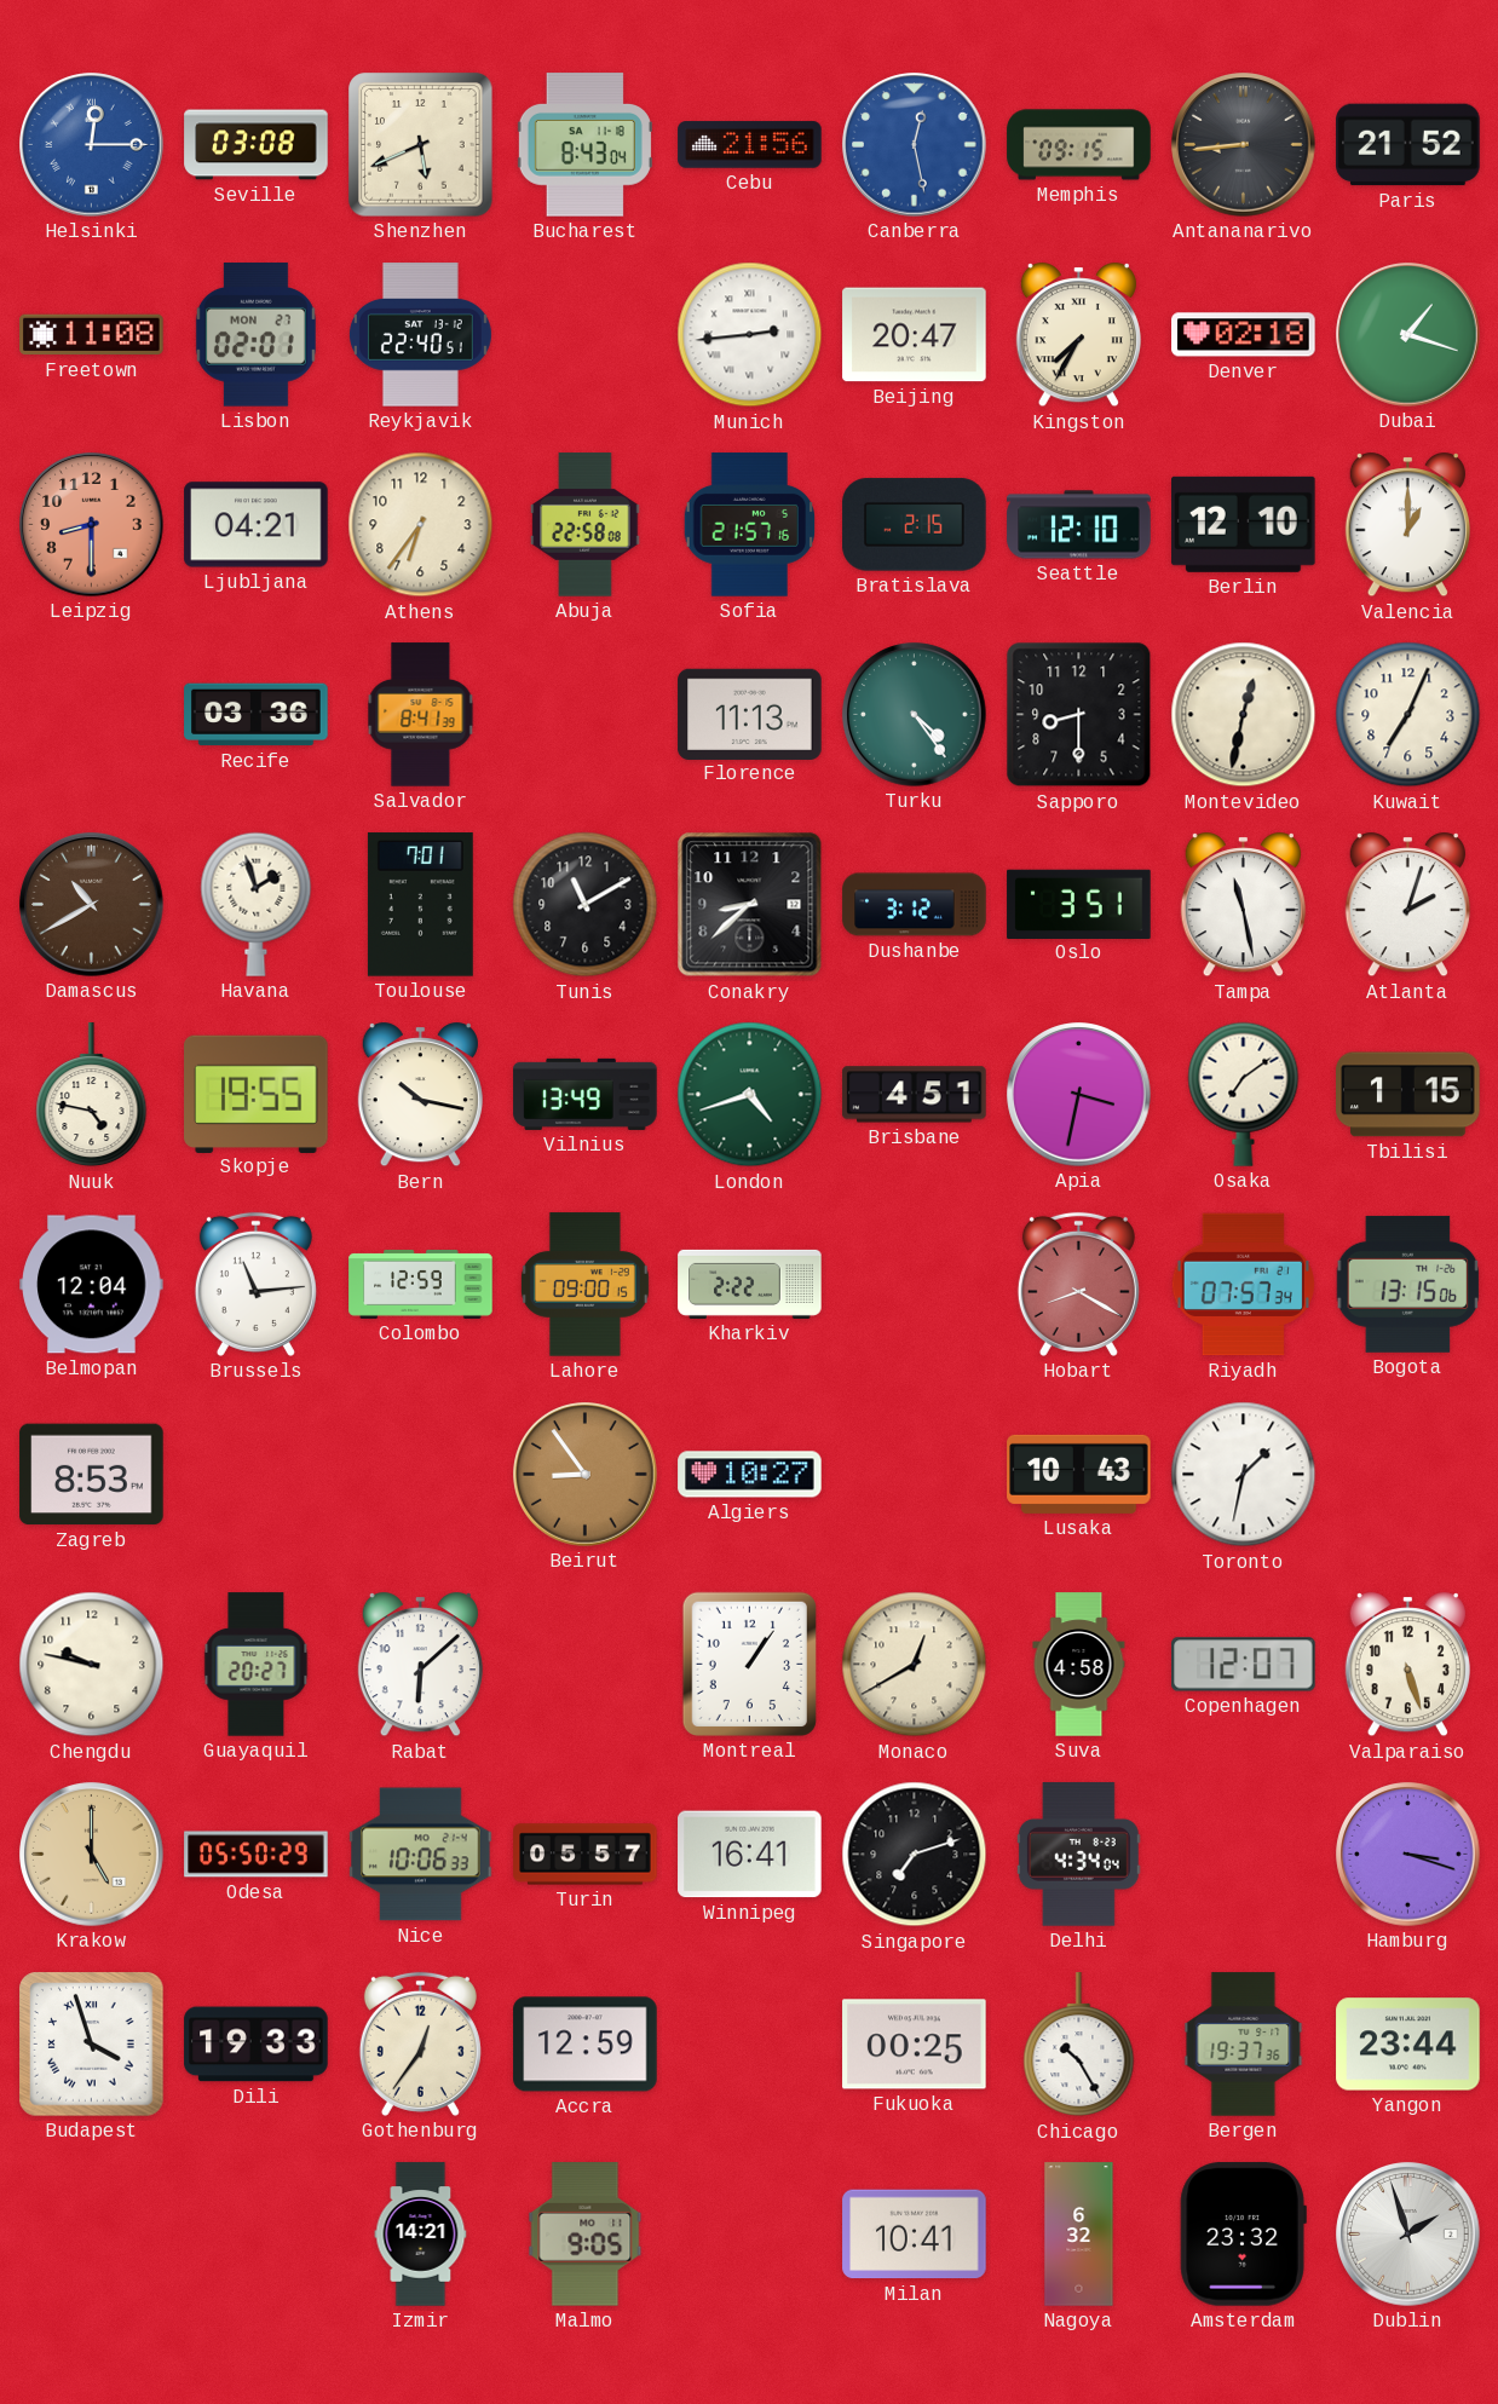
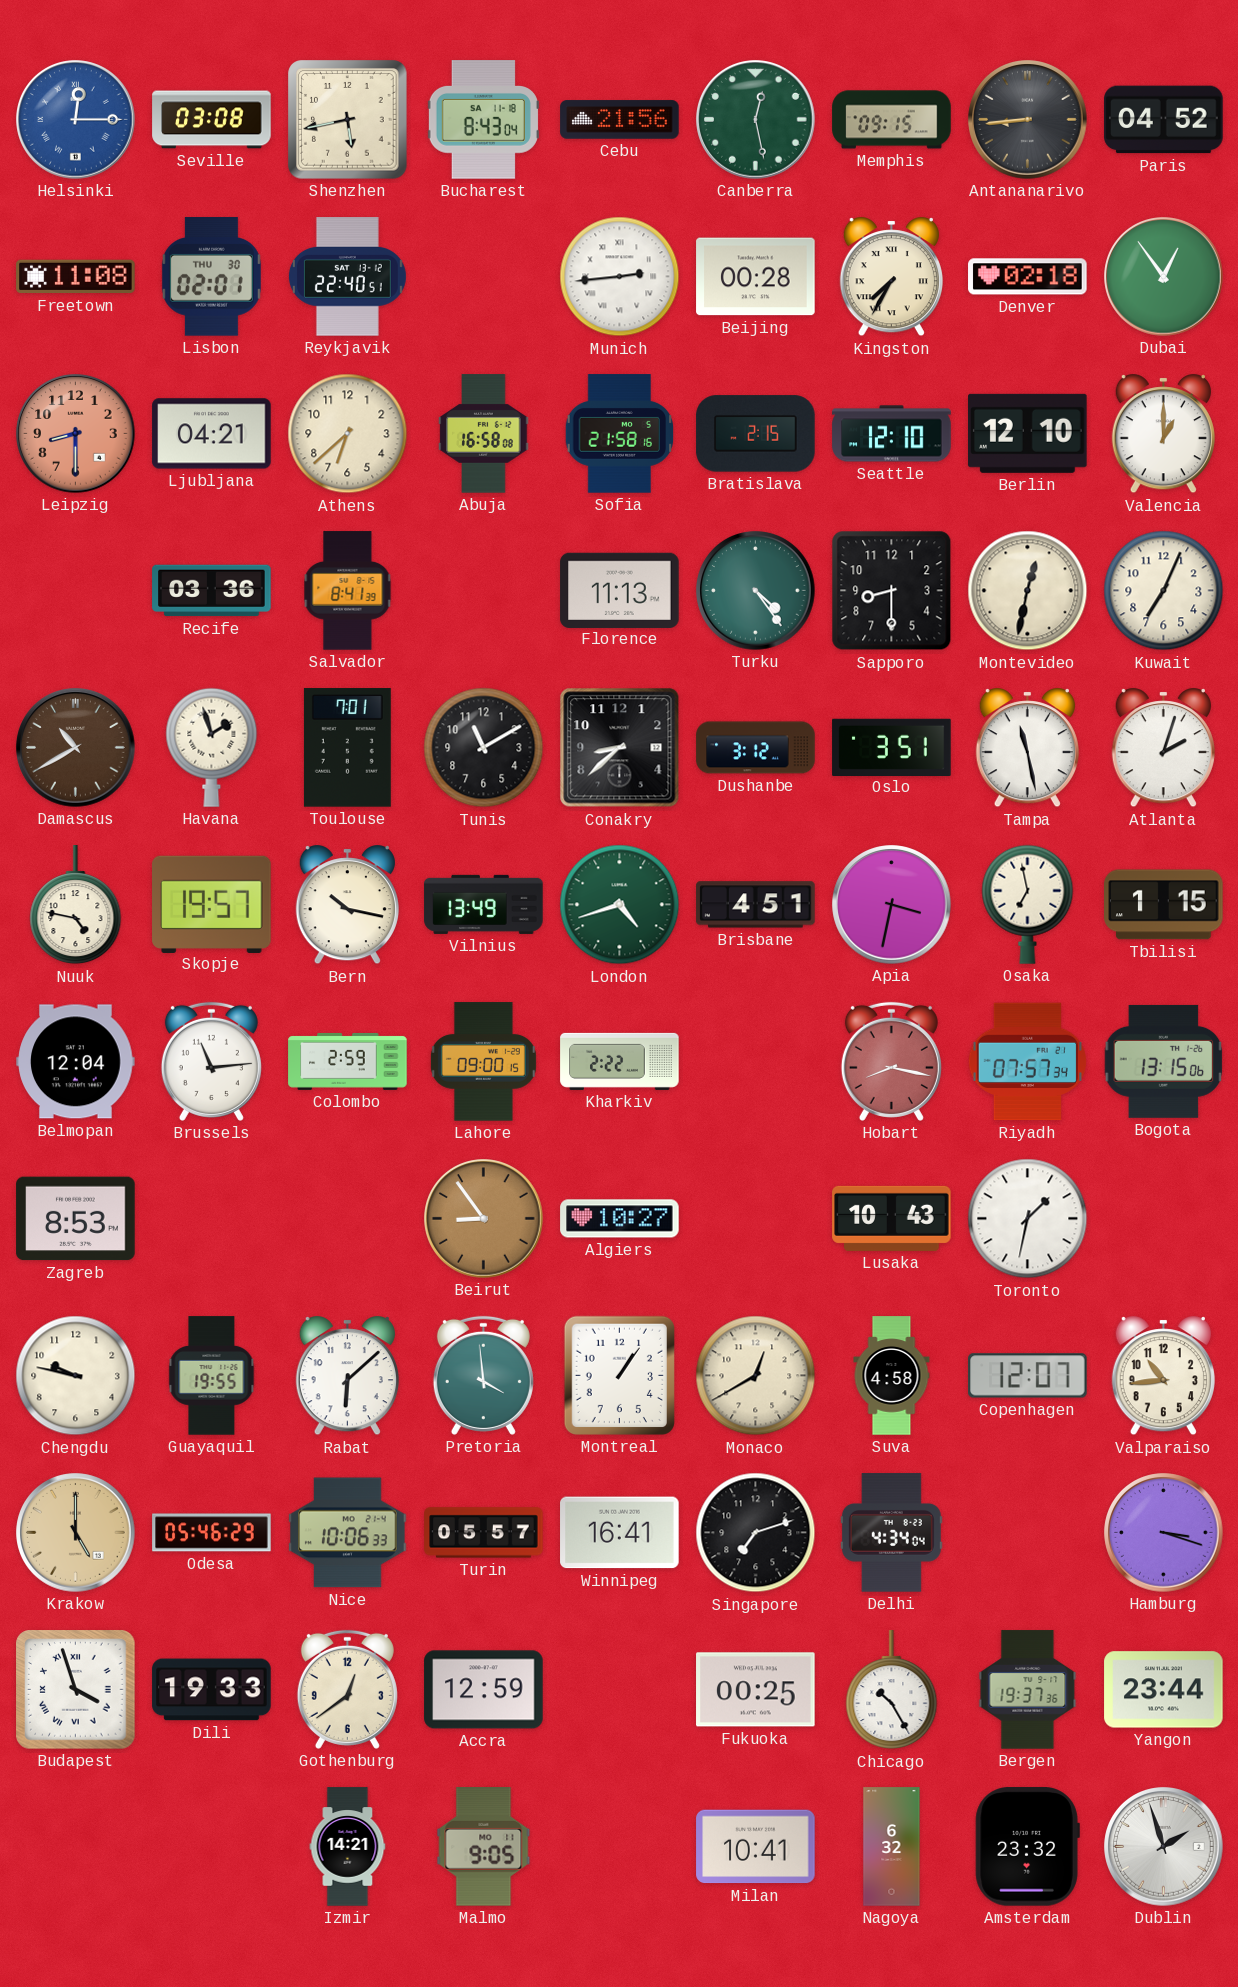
Shenzhen: 5:41 -> 5:43
Canberra dial: blue -> green
Paris: 21:52 -> 04:52
Lisbon date: MON 27 -> THU 30
Beijing: 20:47 -> 00:28
Dubai: 1:18 -> 12:54
Athens: 6:36 -> 6:38
Abuja: 22:58 -> 16:58
Sofia: 21:57 -> 21:58
Skopje: 19:55 -> 19:57
Osaka: 7:09 -> 6:58
Colombo: 12:59 -> 2:59
Hobart: 8:20 -> 8:17
Guayaquil: 20:27 -> 19:55
Pretoria: none -> 3:59
Valparaiso: 5:27 -> 10:44
Odesa: 05:50 -> 05:46
Gothenburg: 12:36 -> 12:39
